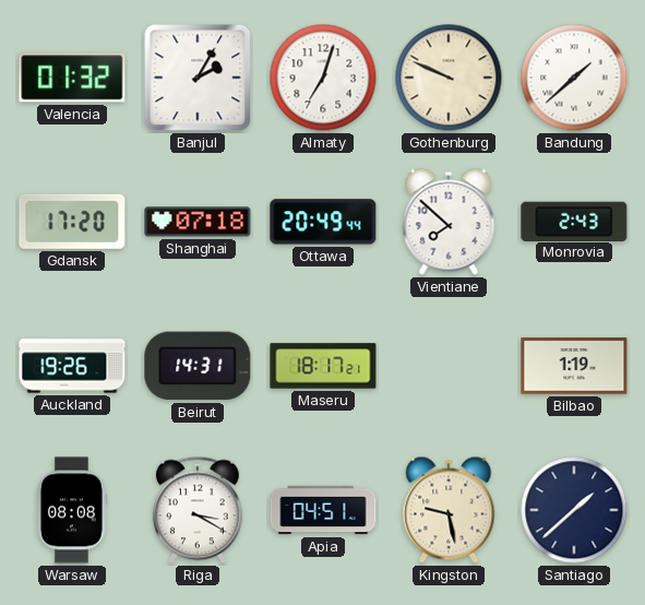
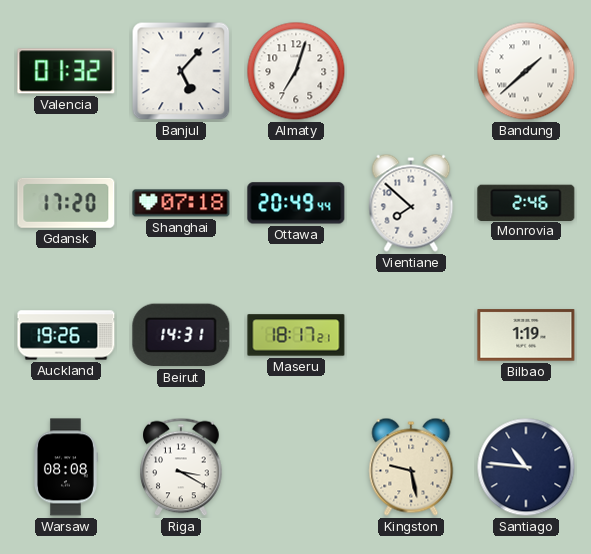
Banjul: 2:05 -> 5:07
Gothenburg: 9:49 -> none
Monrovia: 2:43 -> 2:46
Apia: 04:51 -> none
Santiago: 1:38 -> 10:46
